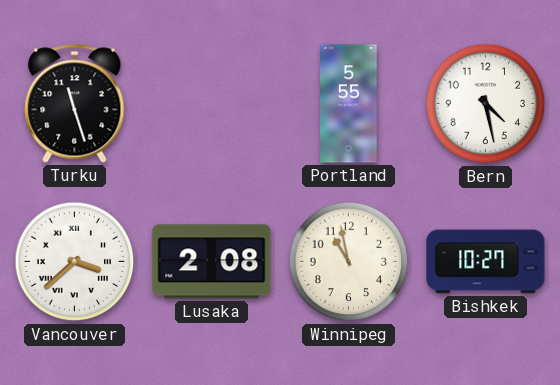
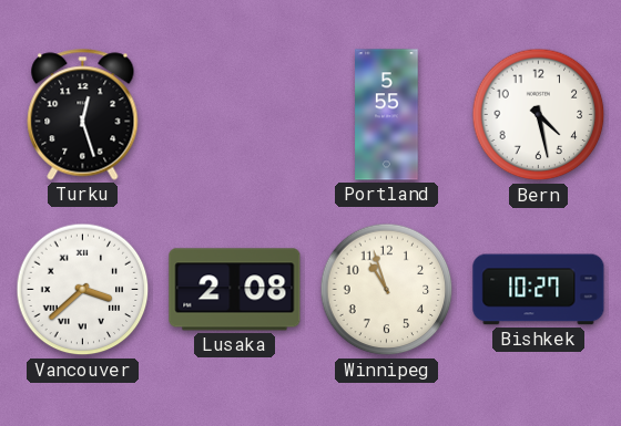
Turku: 11:27 -> 12:27
Winnipeg: 10:58 -> 10:57
